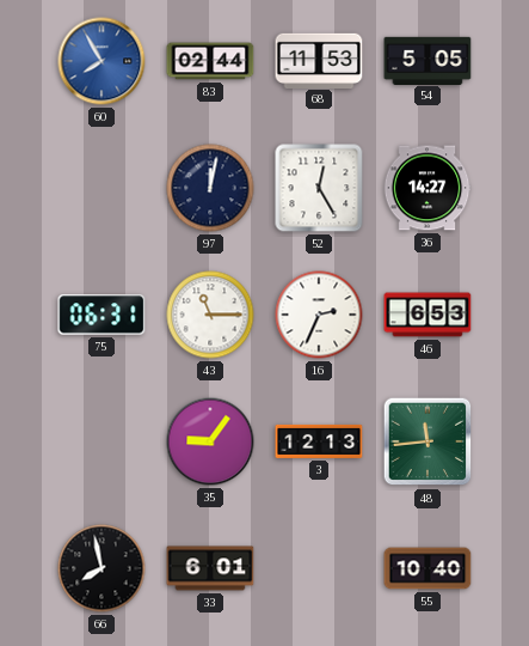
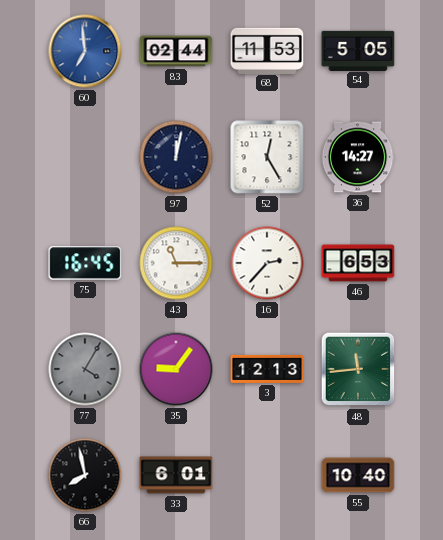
60: 7:55 -> 6:59
75: 06:31 -> 16:45
16: 2:34 -> 2:37
77: none -> 4:05
